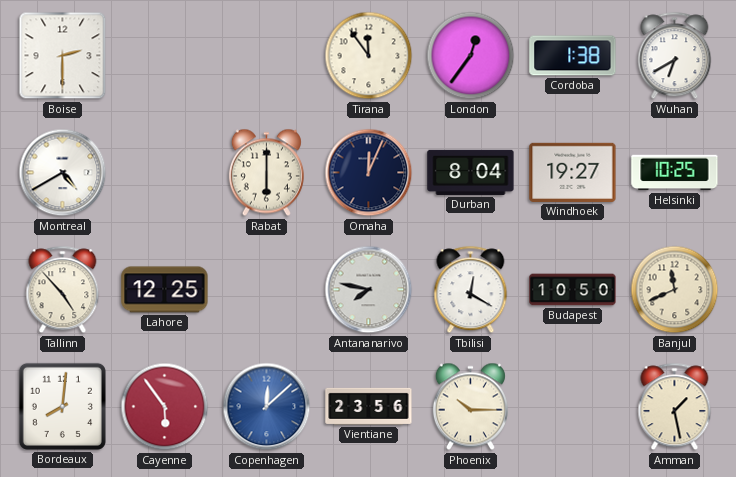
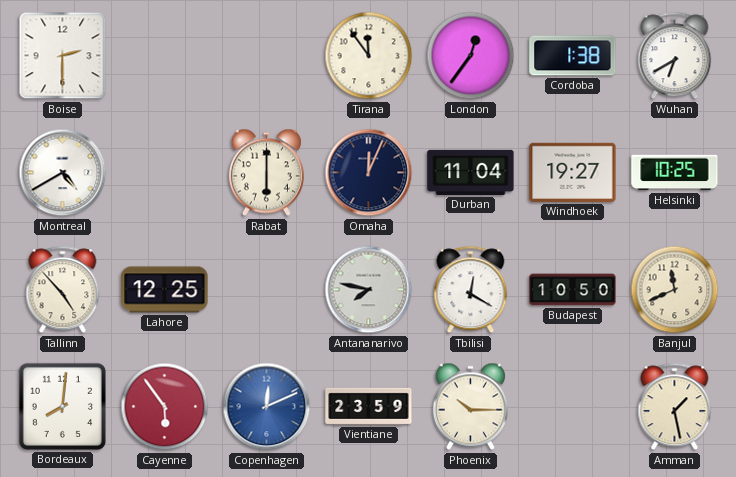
Durban: 8:04 -> 11:04
Copenhagen: 12:08 -> 12:11
Vientiane: 23:56 -> 23:59
